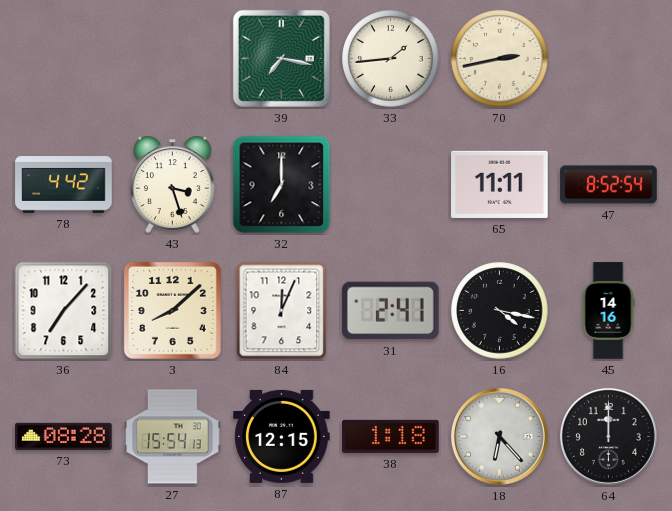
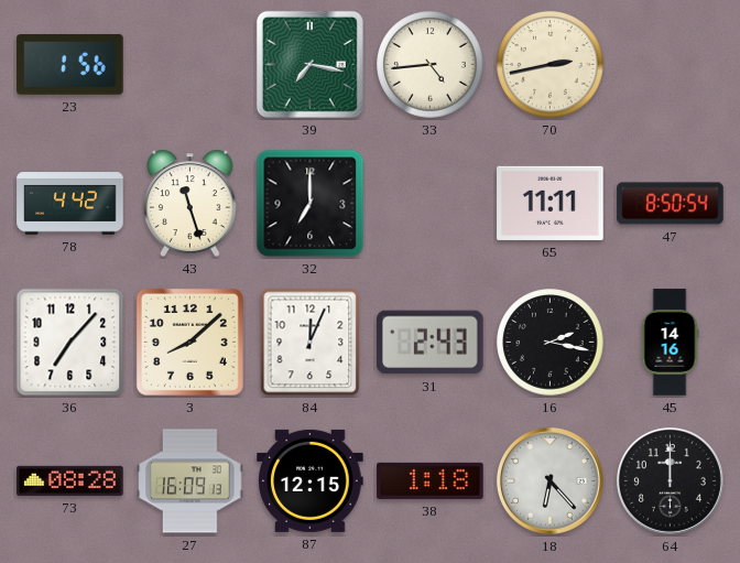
23: none -> 1:56
33: 1:44 -> 4:44
43: 3:27 -> 11:27
47: 8:52 -> 8:50
31: 2:41 -> 2:43
16: 4:17 -> 2:17
27: 15:54 -> 16:09
